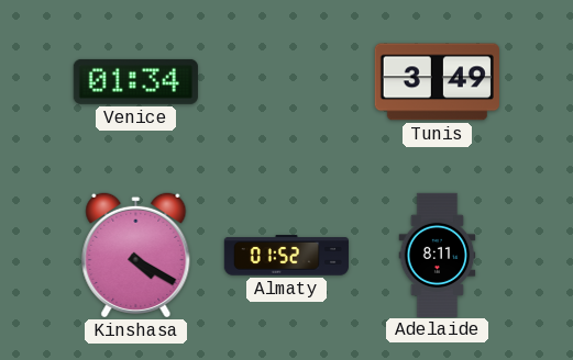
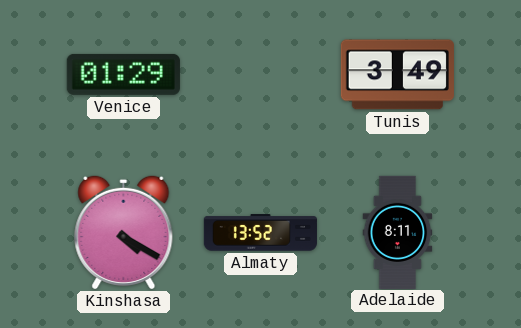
Venice: 01:34 -> 01:29
Almaty: 01:52 -> 13:52
